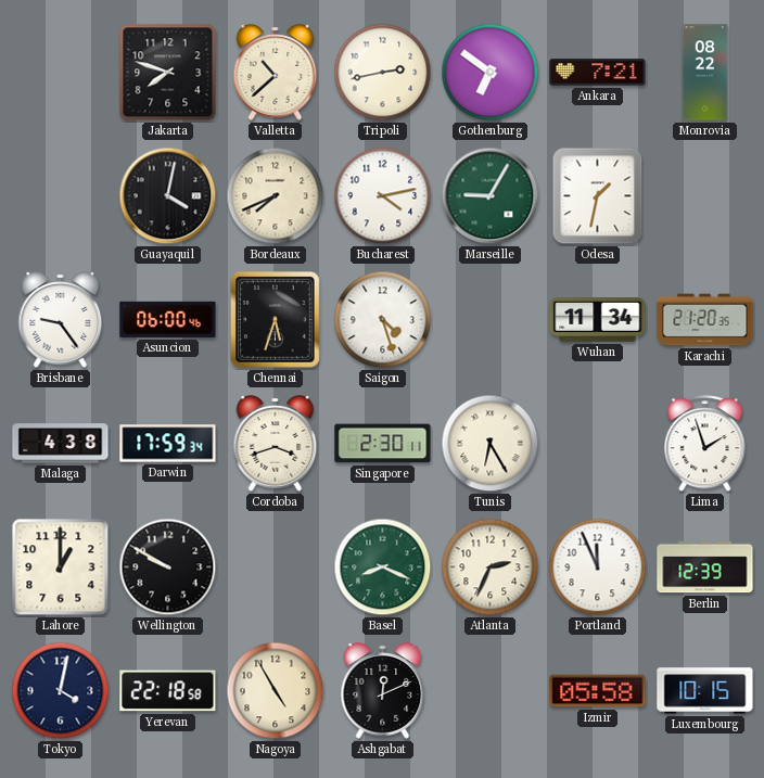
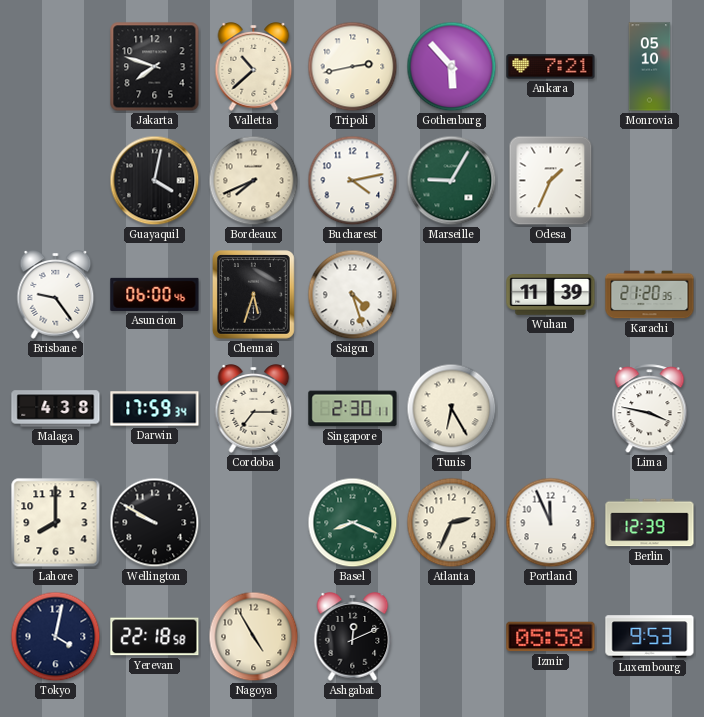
Gothenburg: 6:51 -> 5:53
Monrovia: 08:22 -> 05:10
Odesa: 1:32 -> 1:34
Wuhan: 11:34 -> 11:39
Cordoba: 3:42 -> 7:15
Lima: 1:57 -> 3:47
Lahore: 1:00 -> 8:00
Luxembourg: 10:15 -> 9:53
